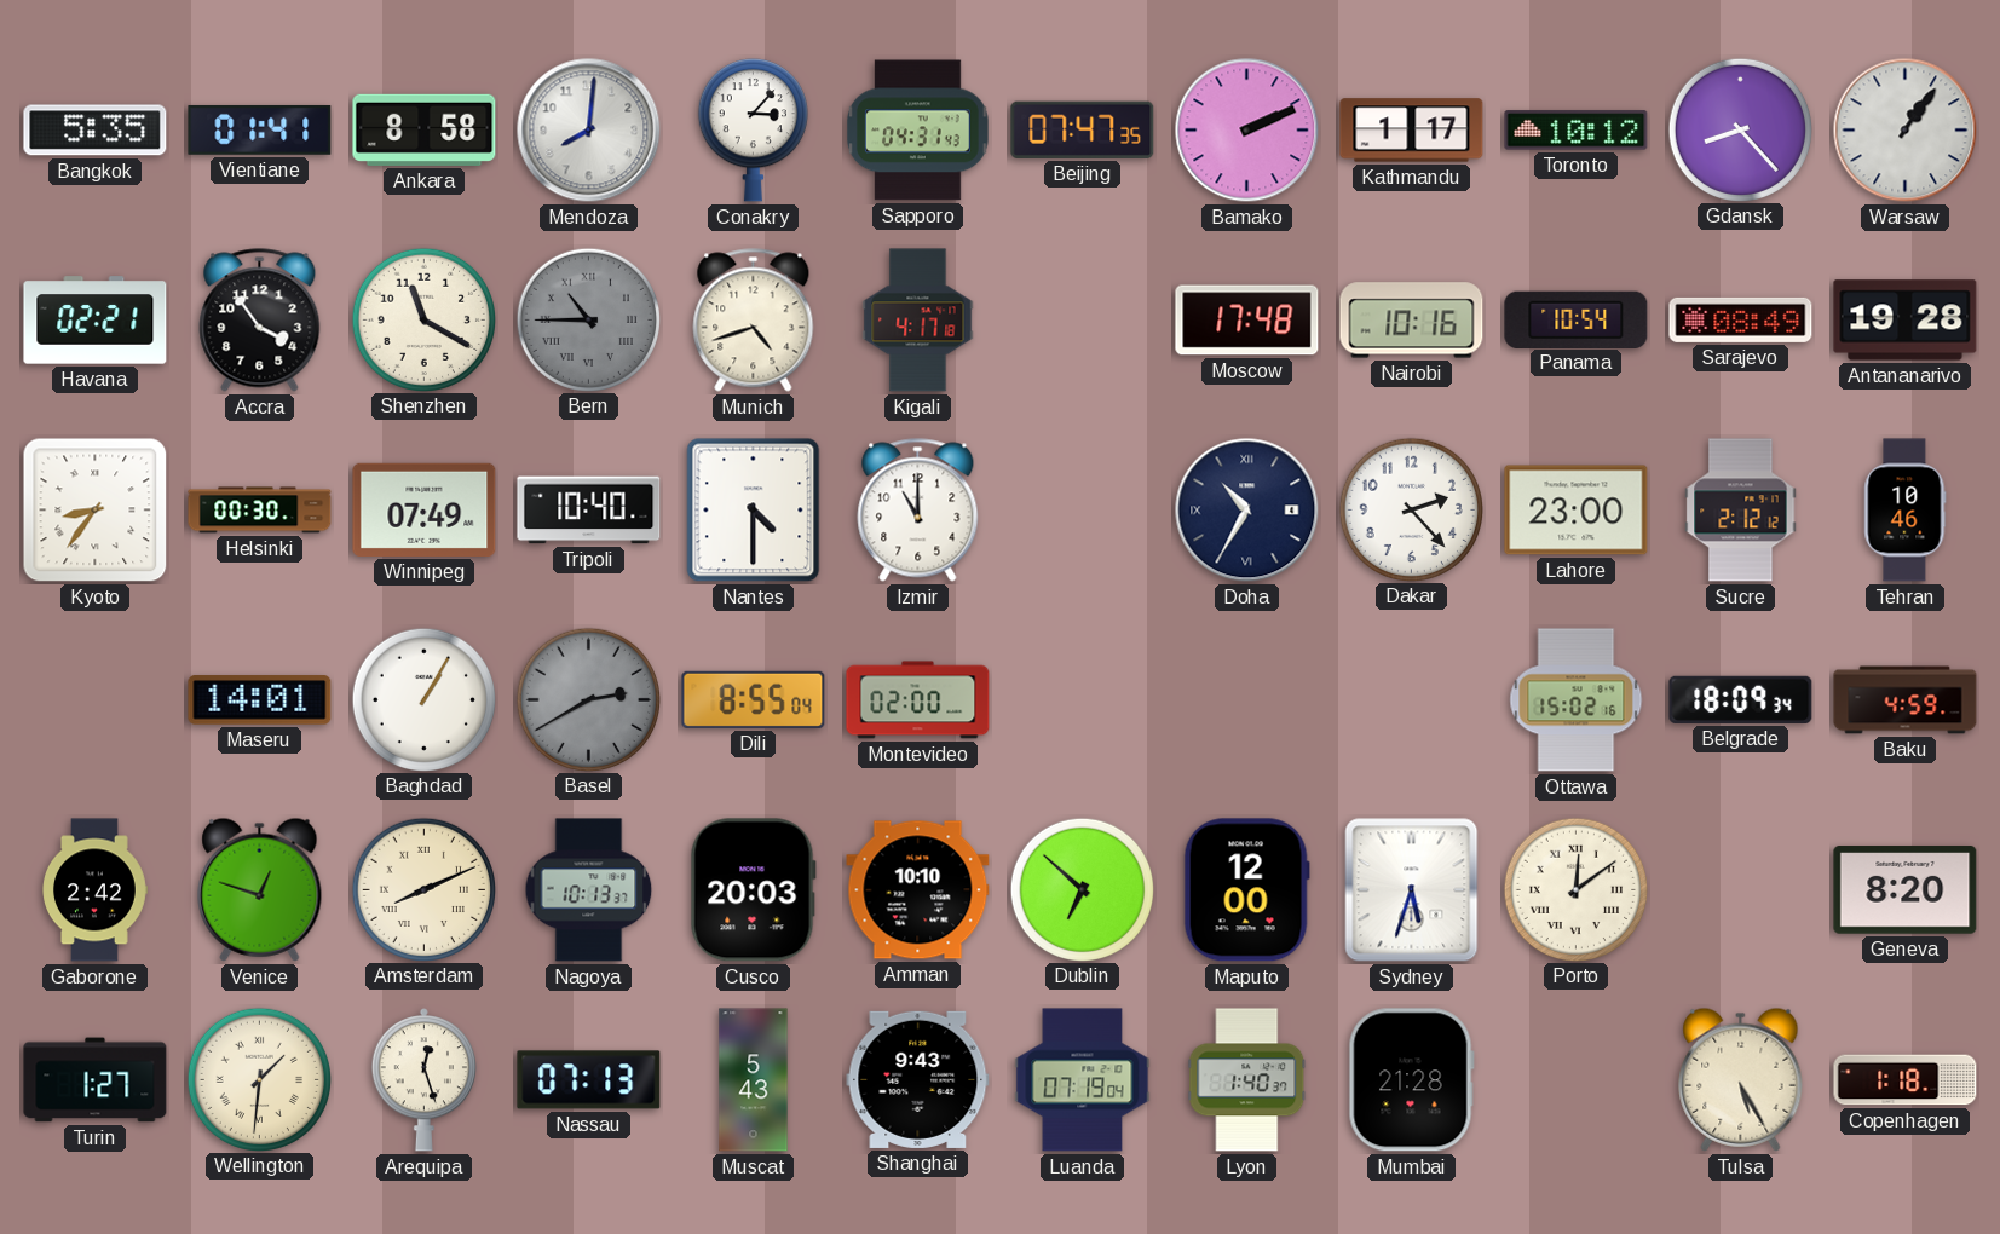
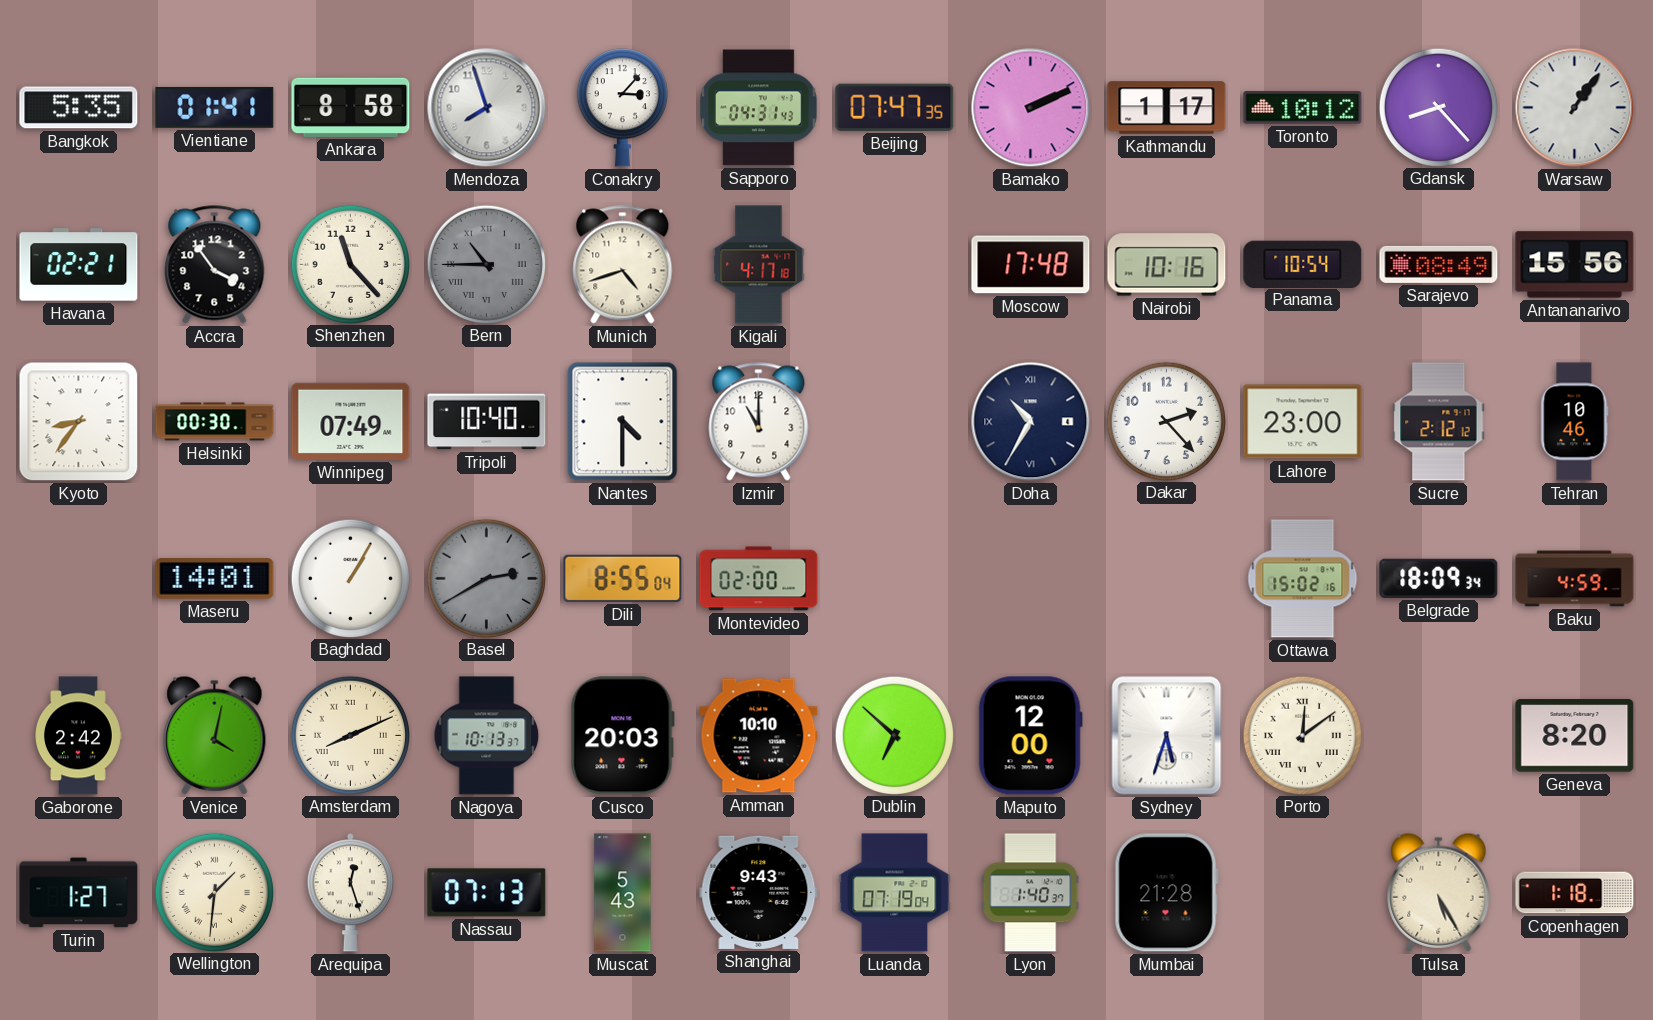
Mendoza: 8:01 -> 7:57
Shenzhen: 11:20 -> 11:23
Antananarivo: 19:28 -> 15:56
Venice: 12:48 -> 4:02
